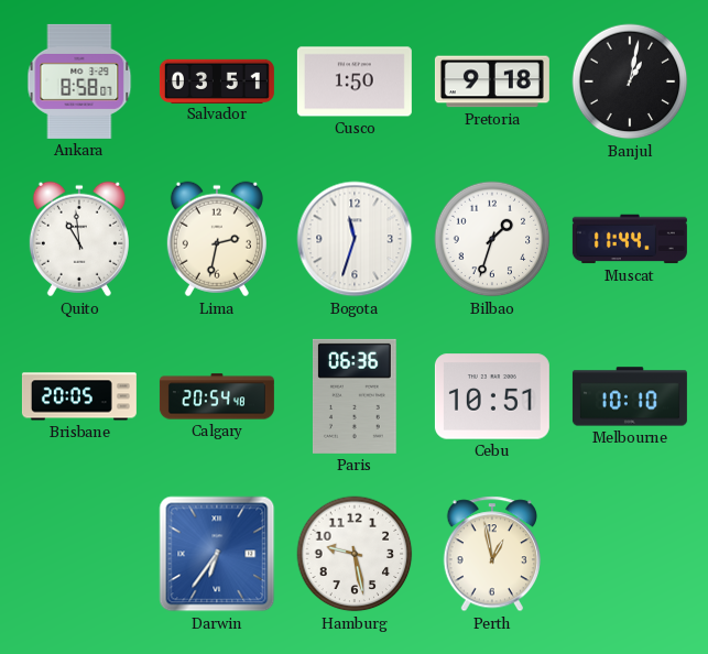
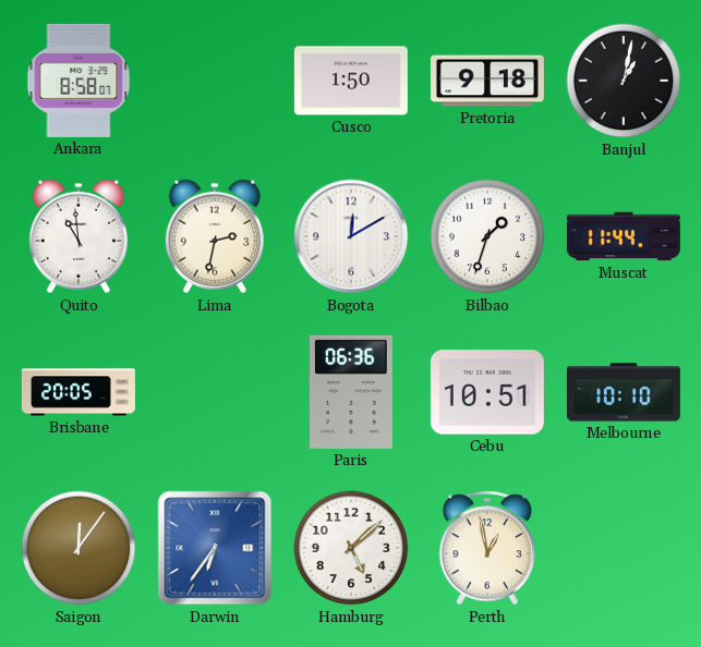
Salvador: 03:51 -> none
Bogota: 11:33 -> 12:10
Calgary: 20:54 -> none
Saigon: none -> 12:06
Hamburg: 9:28 -> 5:08
